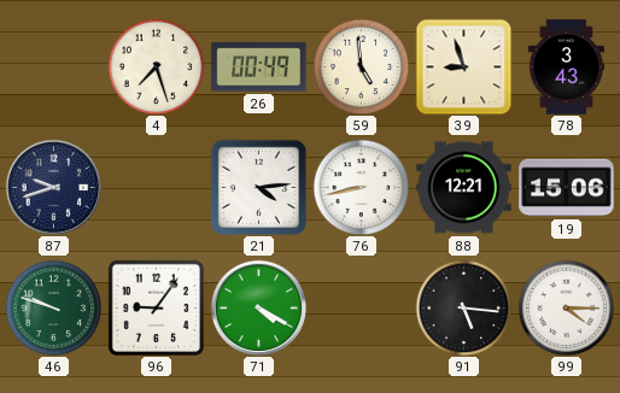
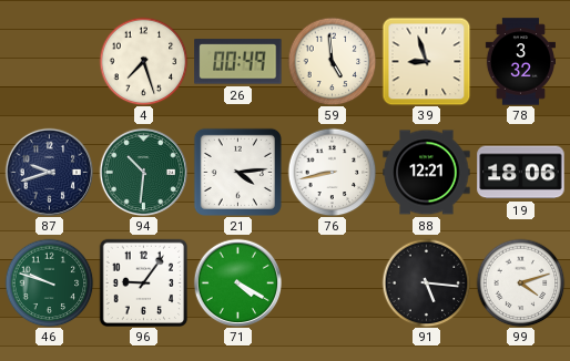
78: 3:43 -> 3:32
94: none -> 10:31
19: 15:06 -> 18:06
99: 4:15 -> 4:12
